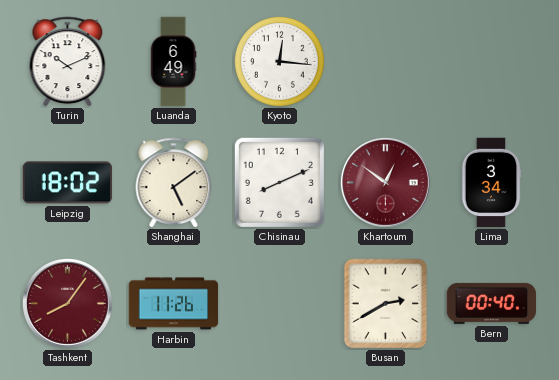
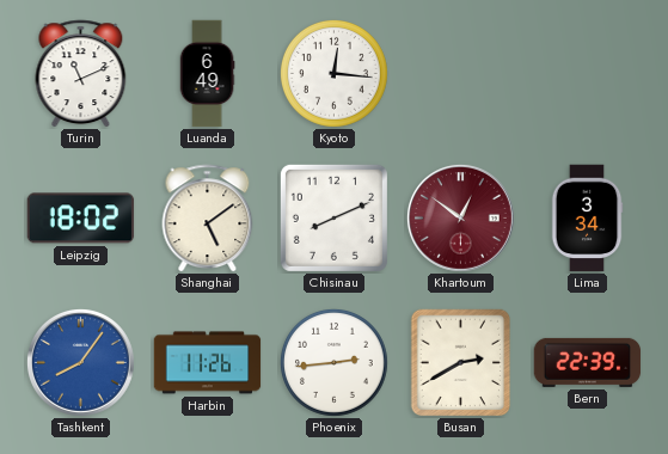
Turin: 10:11 -> 11:11
Tashkent dial: burgundy -> blue
Phoenix: none -> 2:44
Bern: 00:40 -> 22:39
